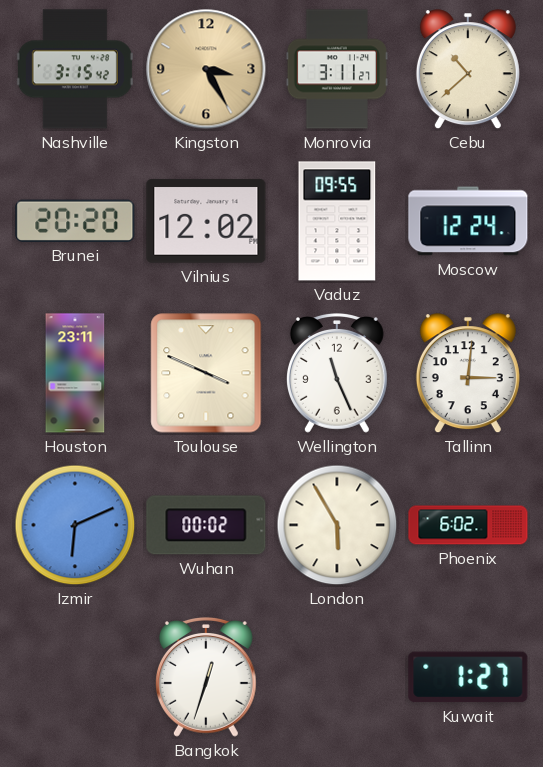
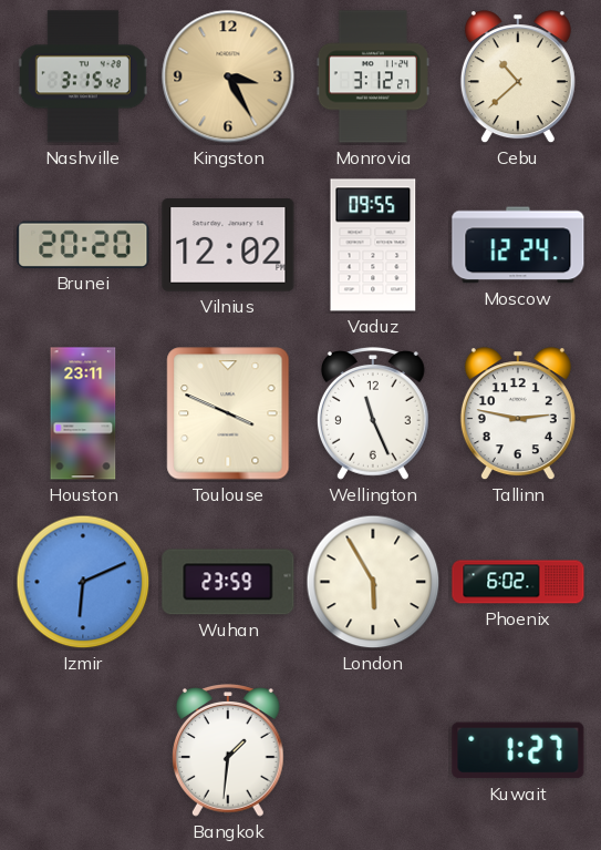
Monrovia: 3:11 -> 3:12
Tallinn: 3:01 -> 2:47
Wuhan: 00:02 -> 23:59
Bangkok: 12:33 -> 1:31
